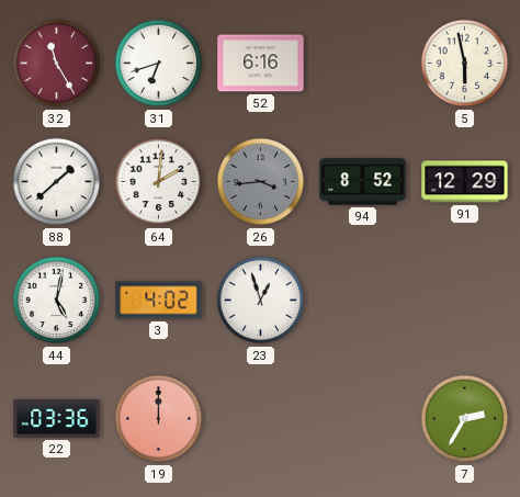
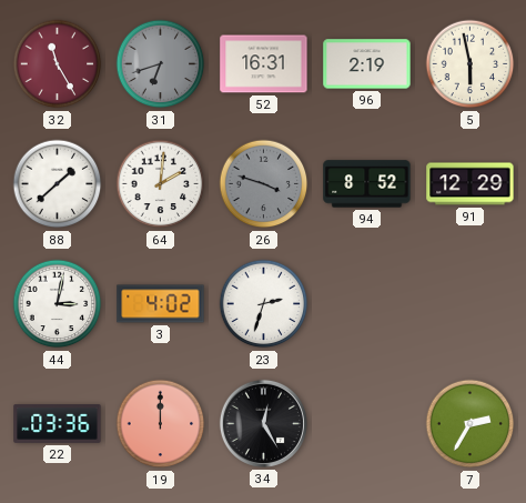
31 dial: white -> grey
52: 6:16 -> 16:31
96: none -> 2:19
26: 3:44 -> 3:48
44: 5:02 -> 3:02
23: 12:57 -> 2:33
34: none -> 12:25
